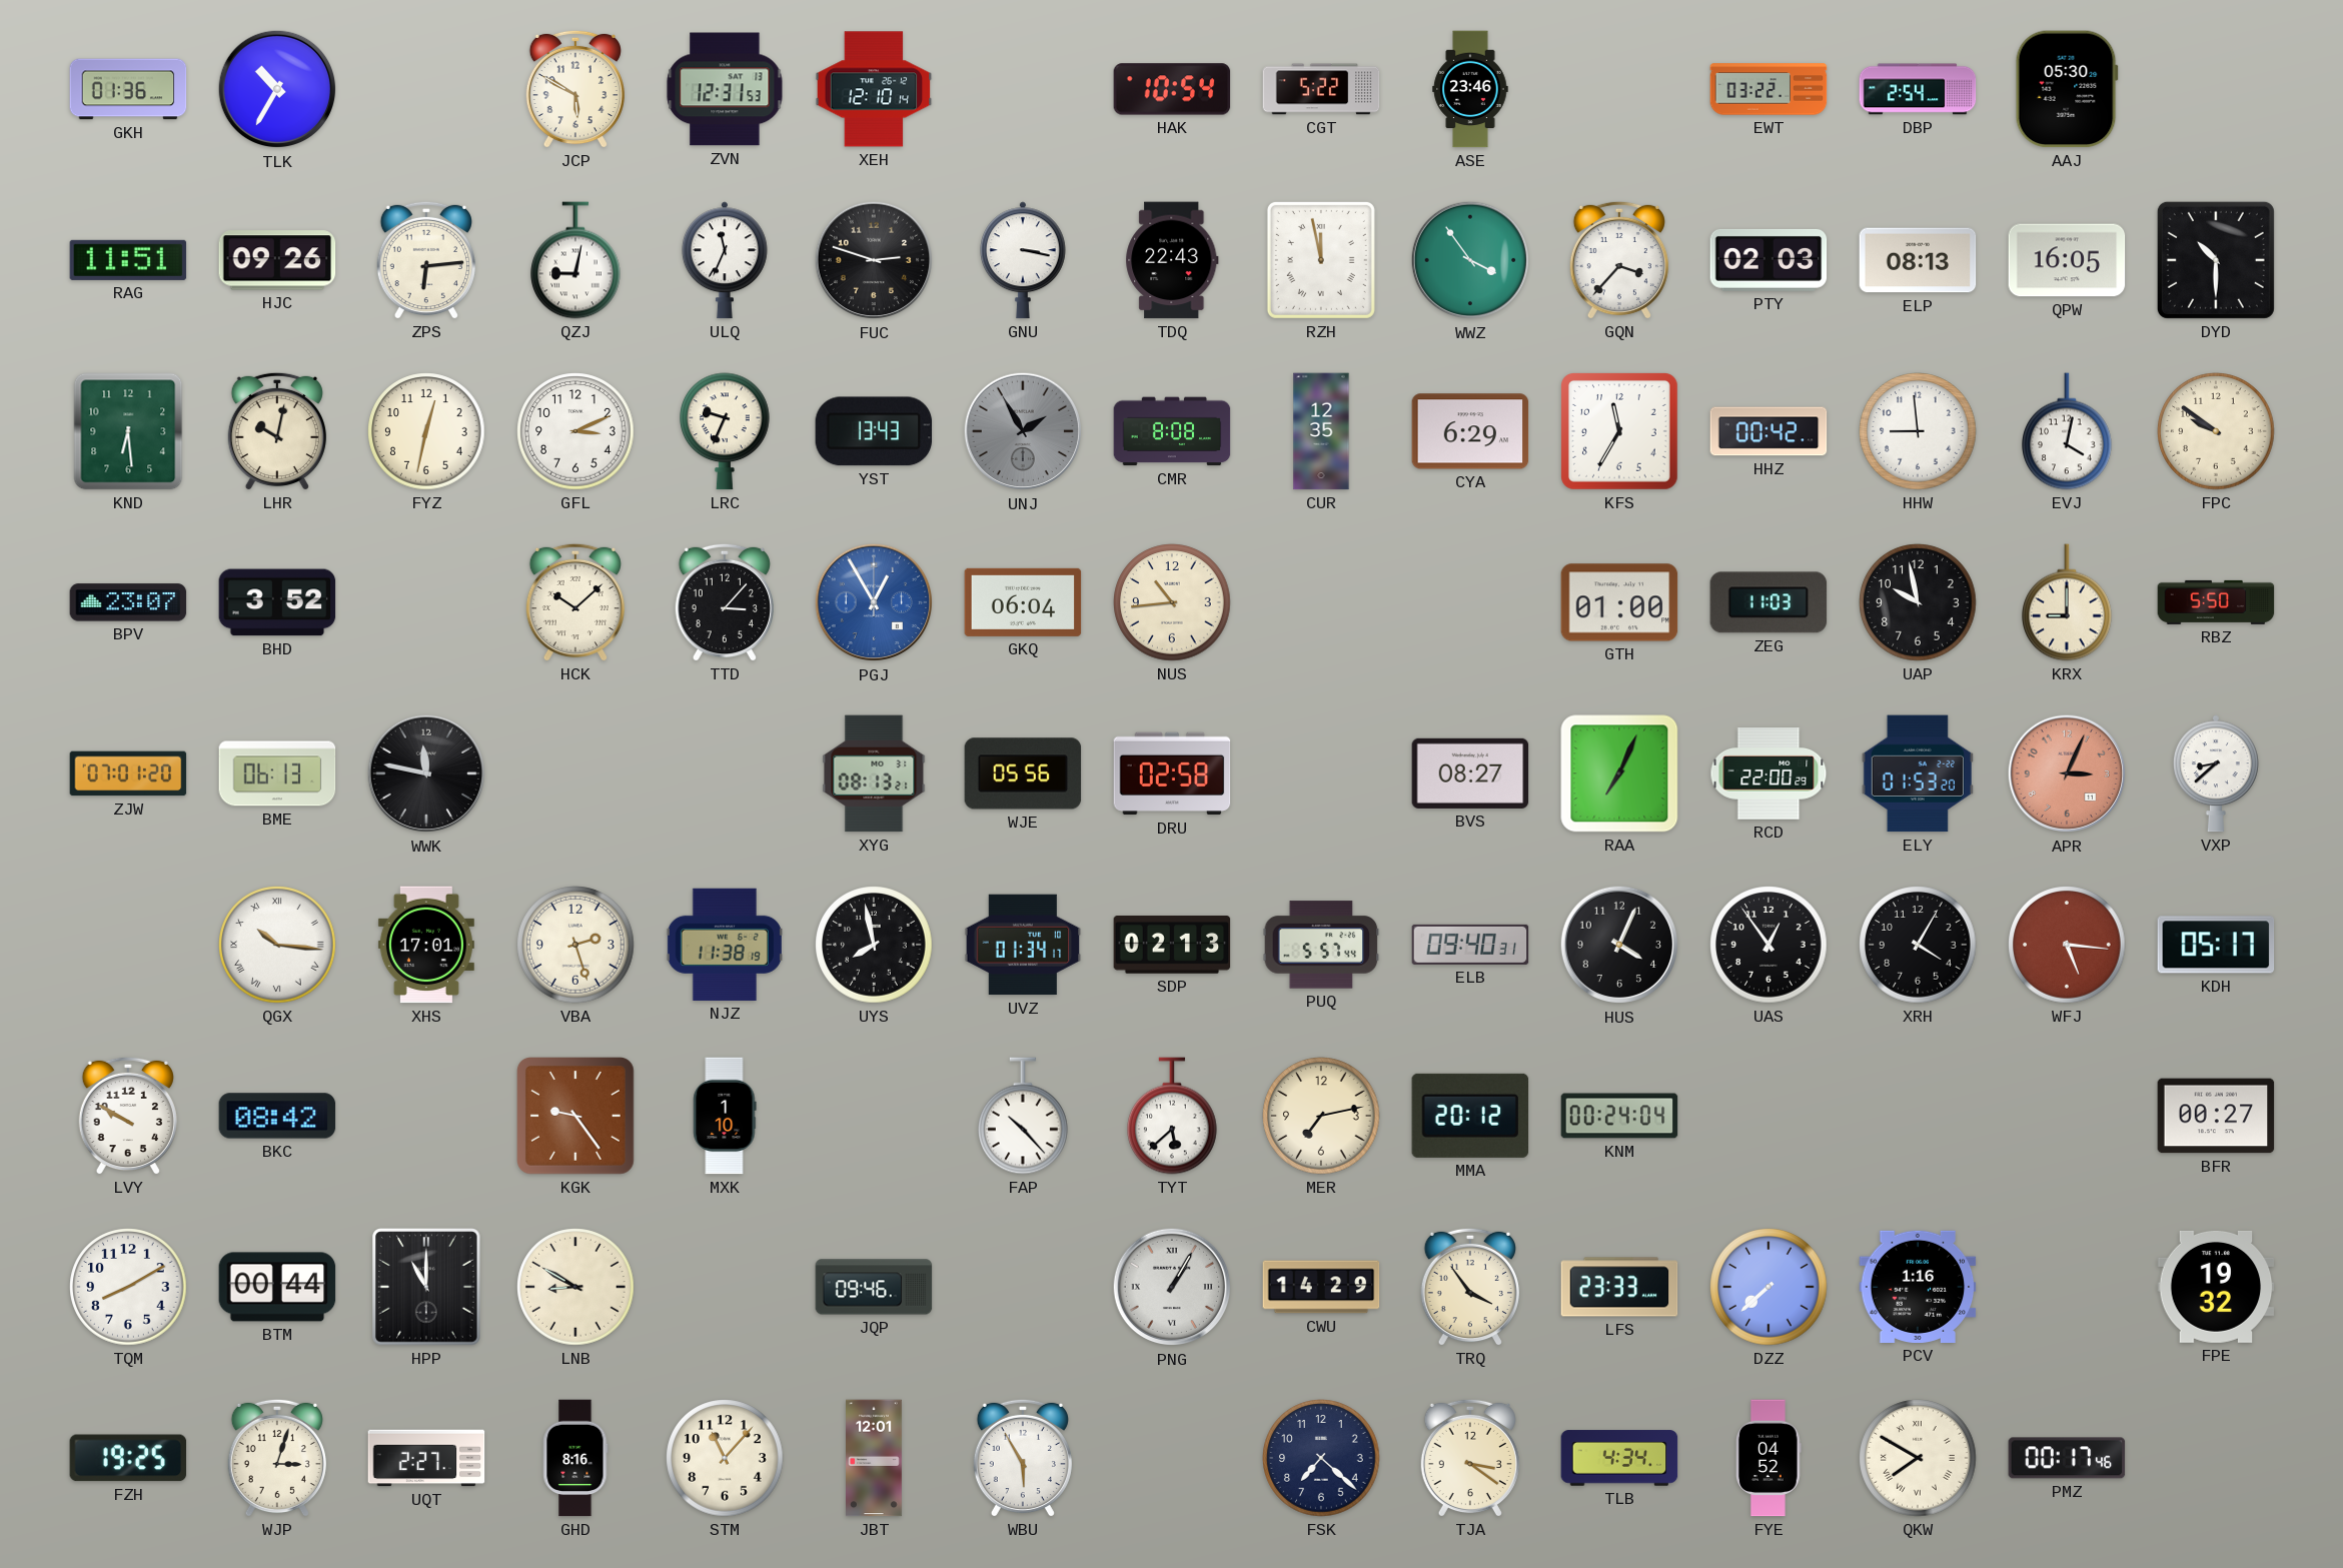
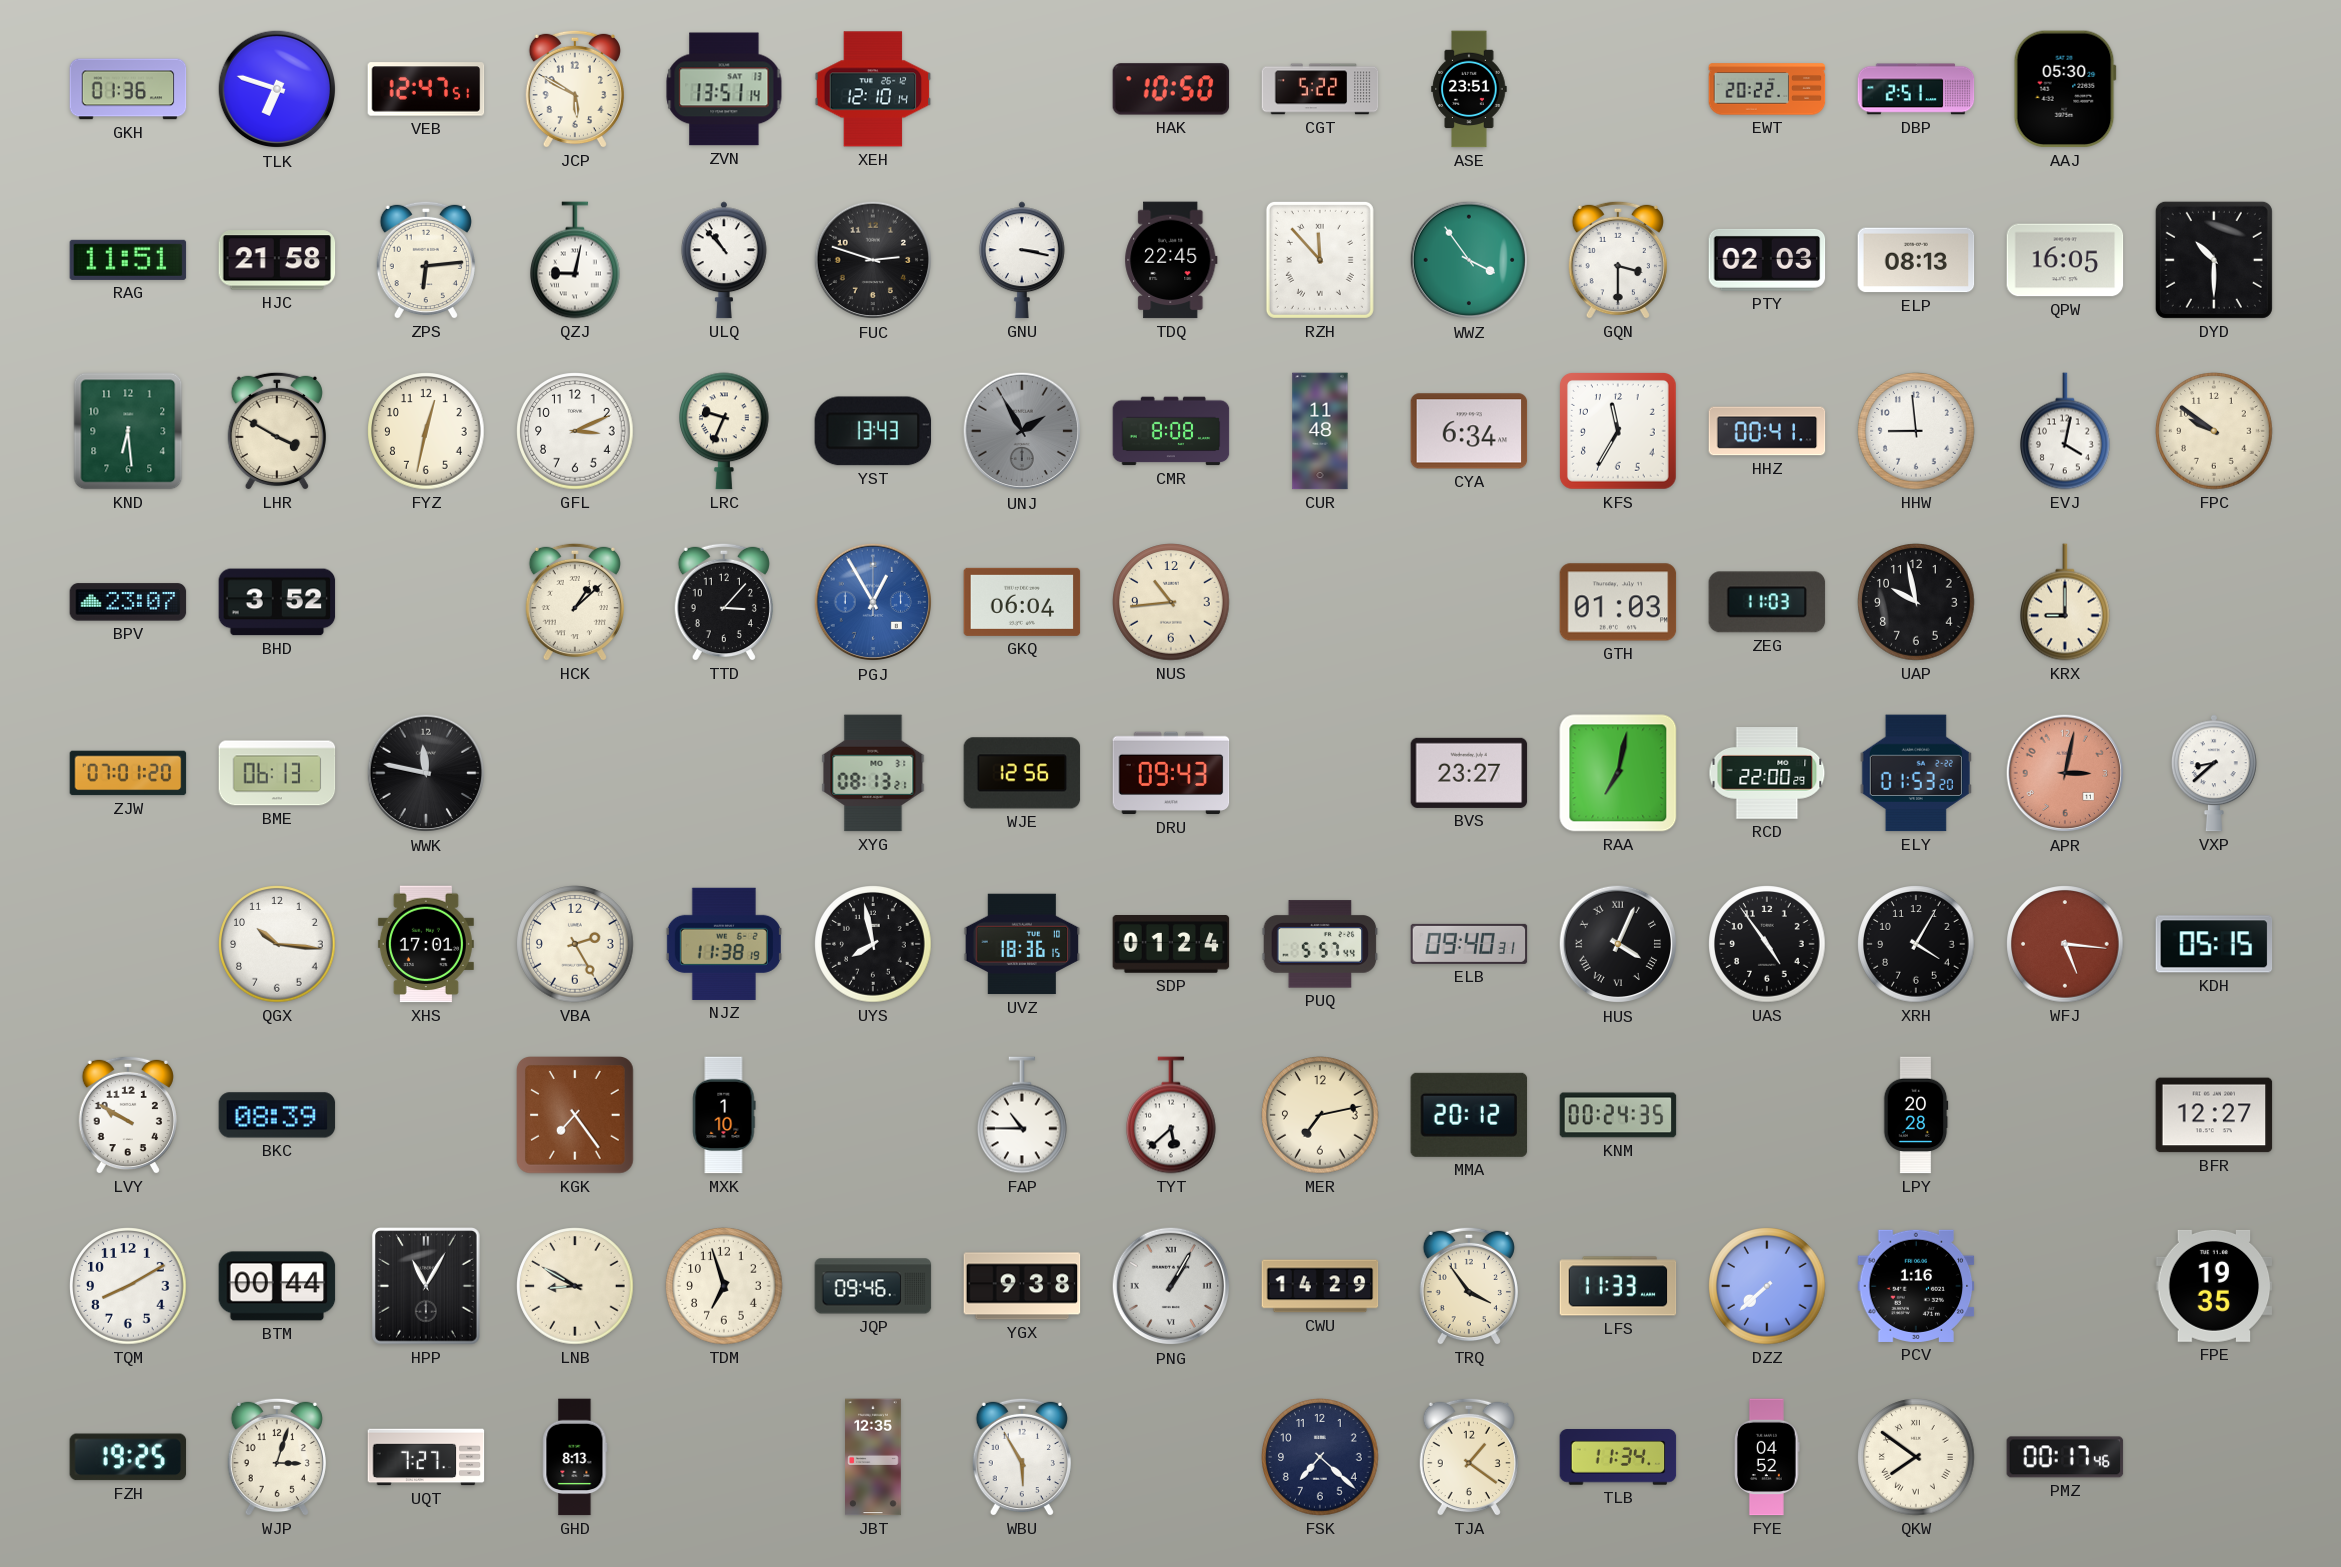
TLK: 10:35 -> 6:48
VEB: none -> 12:47
ZVN: 12:31 -> 13:51
HAK: 10:54 -> 10:50
ASE: 23:46 -> 23:51
EWT: 03:22 -> 20:22
DBP: 2:54 -> 2:51
HJC: 09:26 -> 21:58
ULQ: 11:34 -> 10:53
TDQ: 22:43 -> 22:45
RZH: 11:58 -> 11:53
GQN: 3:37 -> 3:30
LHR: 10:02 -> 3:50
CUR: 12:35 -> 11:48
CYA: 6:29 -> 6:34
HHZ: 00:42 -> 00:41
HCK: 10:08 -> 1:08
GTH: 01:00 -> 01:03
RBZ: 5:50 -> none
WJE: 05:56 -> 12:56
DRU: 02:58 -> 09:43
BVS: 08:27 -> 23:27
RAA: 7:04 -> 7:02
APR: 3:04 -> 3:02
QGX numerals: Roman -> Arabic
VBA: 2:27 -> 2:25
UVZ: 01:34 -> 18:36
SDP: 02:13 -> 01:24
HUS numerals: Arabic -> Roman
UAS: 12:54 -> 4:54
KDH: 05:17 -> 05:15
BKC: 08:42 -> 08:39
KGK: 9:24 -> 7:24
FAP: 10:23 -> 10:45
KNM: 00:24:04 -> 00:24:35
LPY: none -> 20:28
BFR: 00:27 -> 12:27
HPP: 11:00 -> 11:05
TDM: none -> 6:57
YGX: none -> 9:38
LFS: 23:33 -> 11:33
FPE: 19:32 -> 19:35
UQT: 2:27 -> 7:27
GHD: 8:16 -> 8:13
STM: 11:07 -> none
JBT: 12:01 -> 12:35
TJA: 3:21 -> 1:21
TLB: 4:34 -> 11:34
QKW: 7:50 -> 7:51
